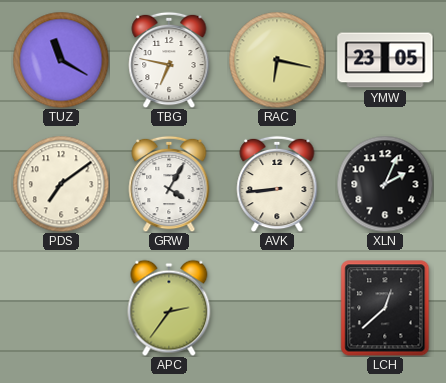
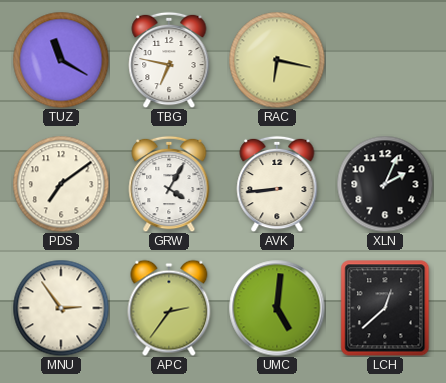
YMW: 23:05 -> none
MNU: none -> 2:54
UMC: none -> 5:01
